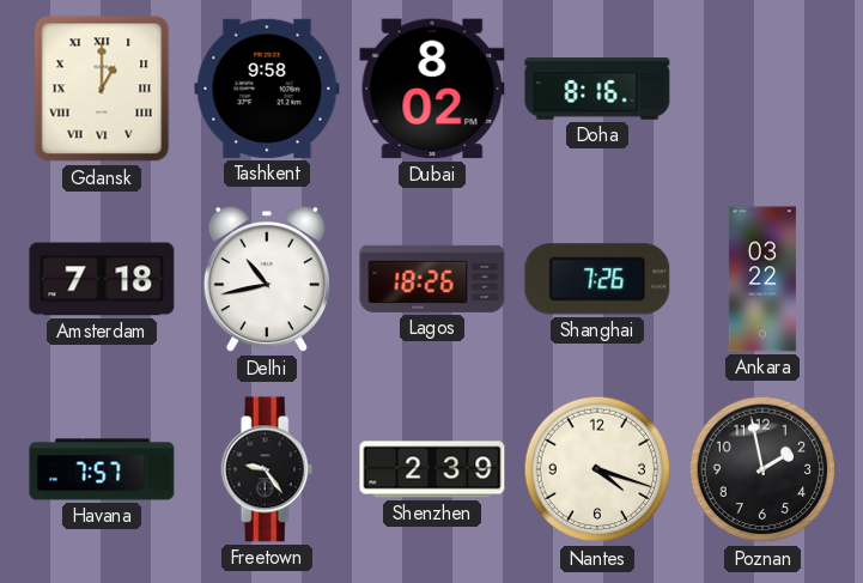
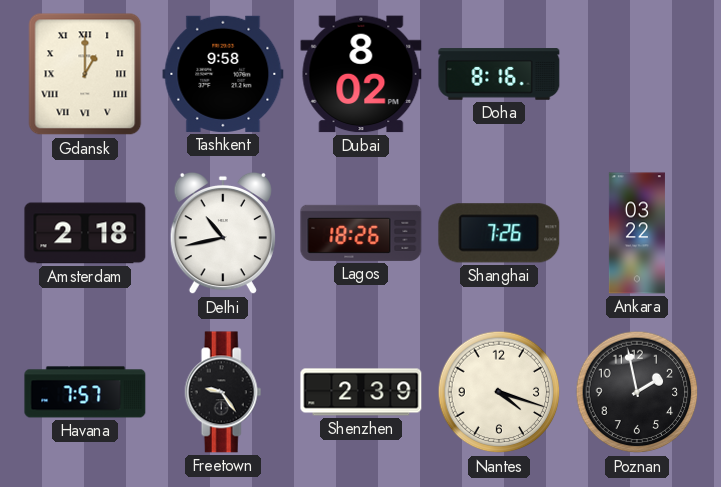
Amsterdam: 7:18 -> 2:18
